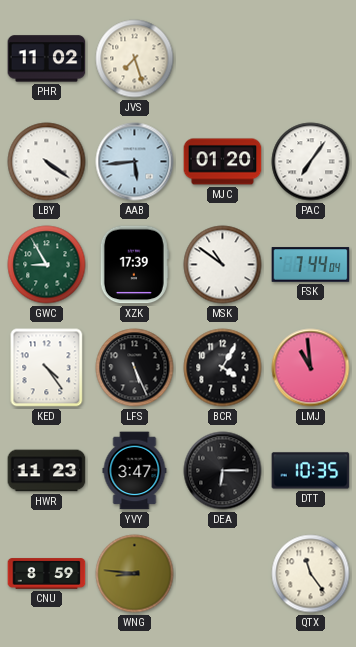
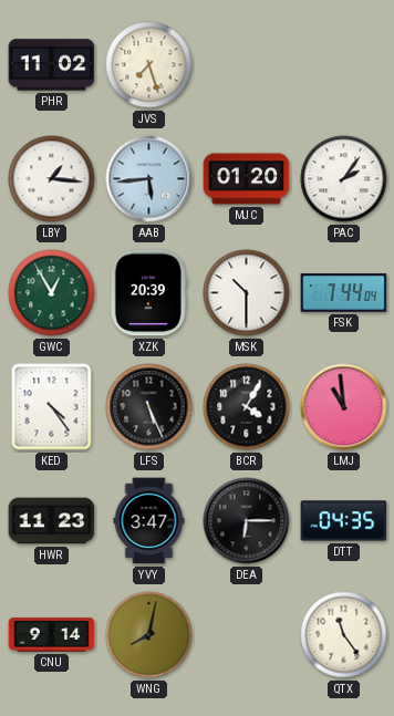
LBY: 4:21 -> 1:16
PAC: 7:06 -> 2:06
GWC: 8:55 -> 12:55
XZK: 17:39 -> 20:39
MSK: 10:51 -> 10:30
DTT: 10:35 -> 04:35
CNU: 8:59 -> 9:14
WNG: 8:46 -> 8:02
